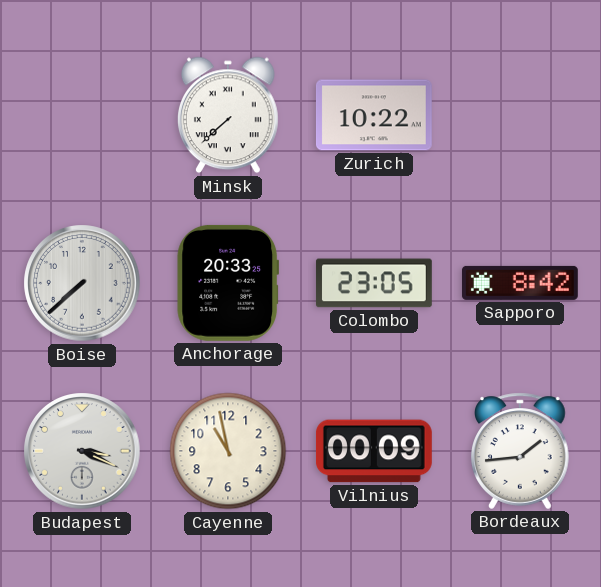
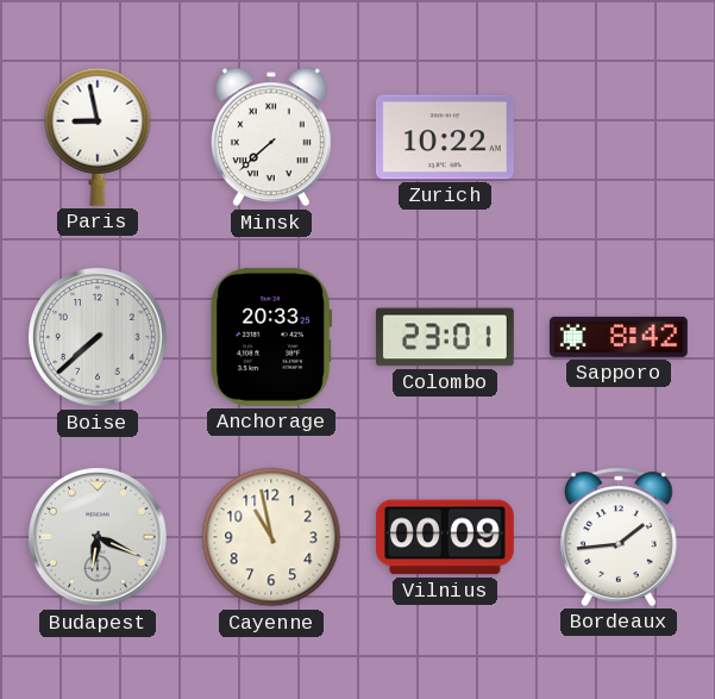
Paris: none -> 8:58
Colombo: 23:05 -> 23:01
Budapest: 3:19 -> 6:19
